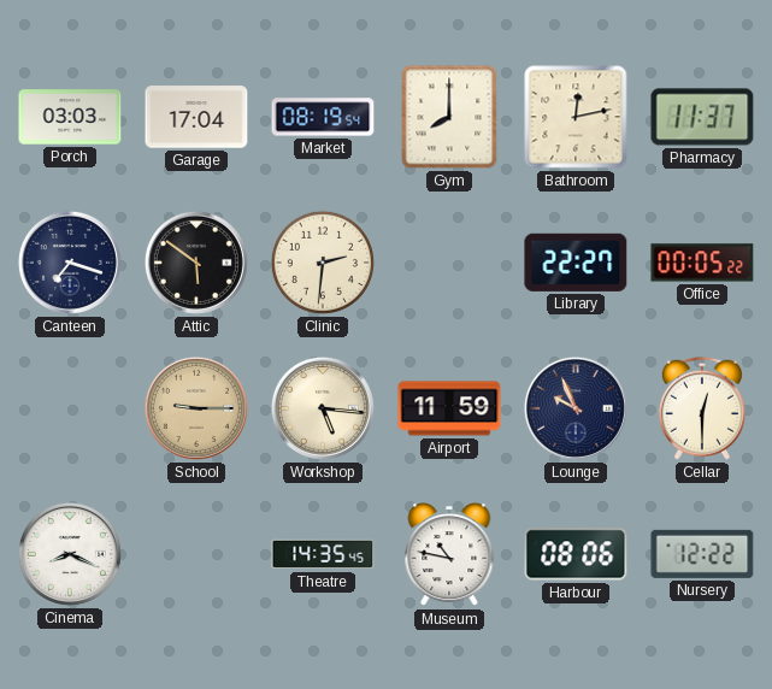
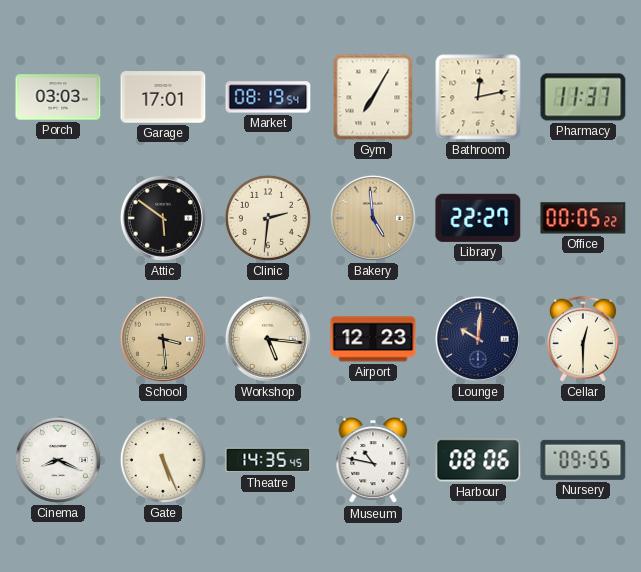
Garage: 17:04 -> 17:01
Gym: 8:00 -> 7:05
Canteen: 7:18 -> none
Bakery: none -> 4:59
School: 9:15 -> 3:29
Airport: 11:59 -> 12:23
Lounge: 9:56 -> 10:01
Gate: none -> 5:26
Nursery: 12:22 -> 09:55
